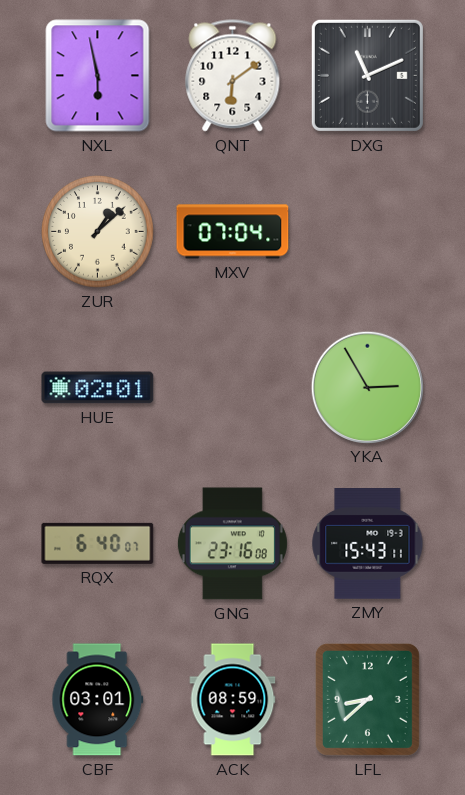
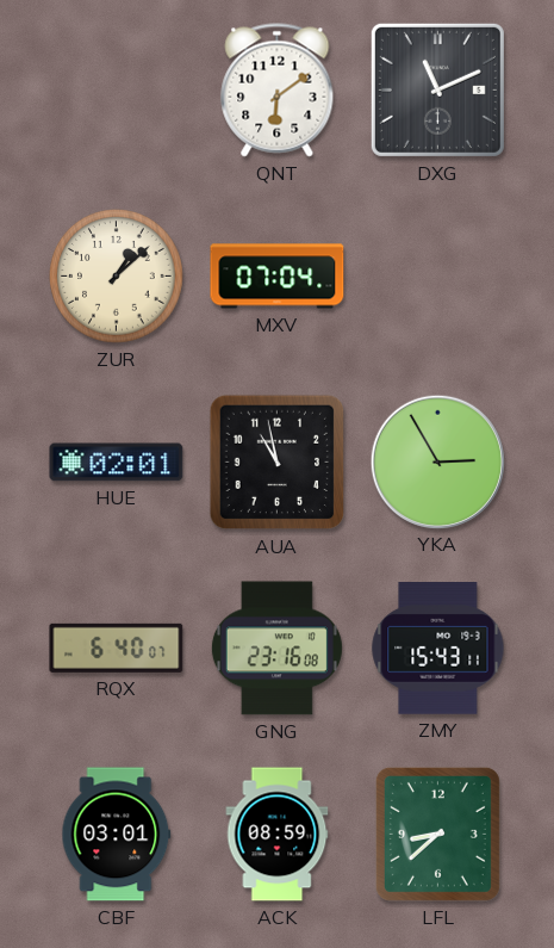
NXL: 5:58 -> none
AUA: none -> 10:58
